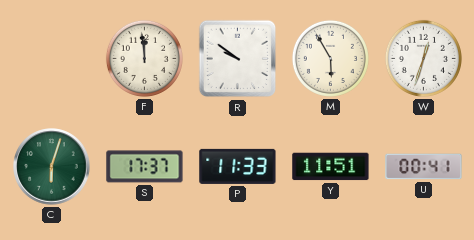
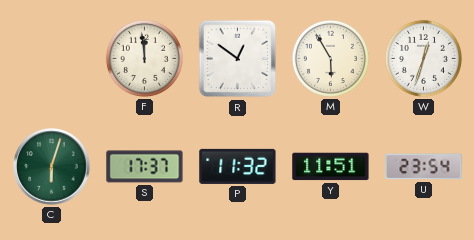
R: 9:51 -> 12:51
P: 11:33 -> 11:32
U: 00:41 -> 23:54
